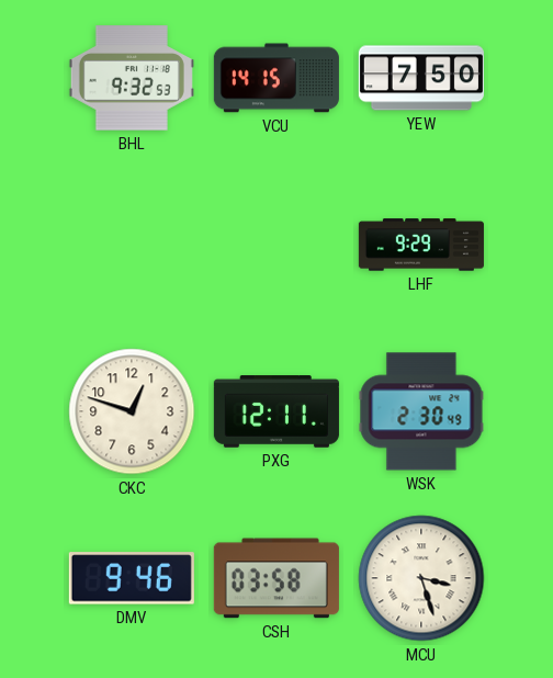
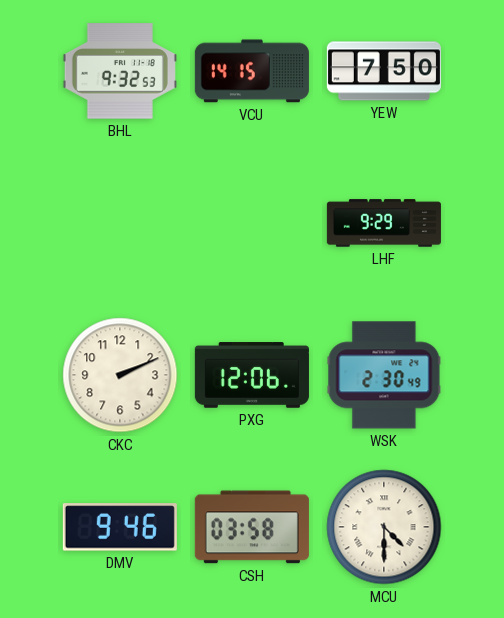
CKC: 12:48 -> 2:11
PXG: 12:11 -> 12:06
MCU: 3:27 -> 4:30
